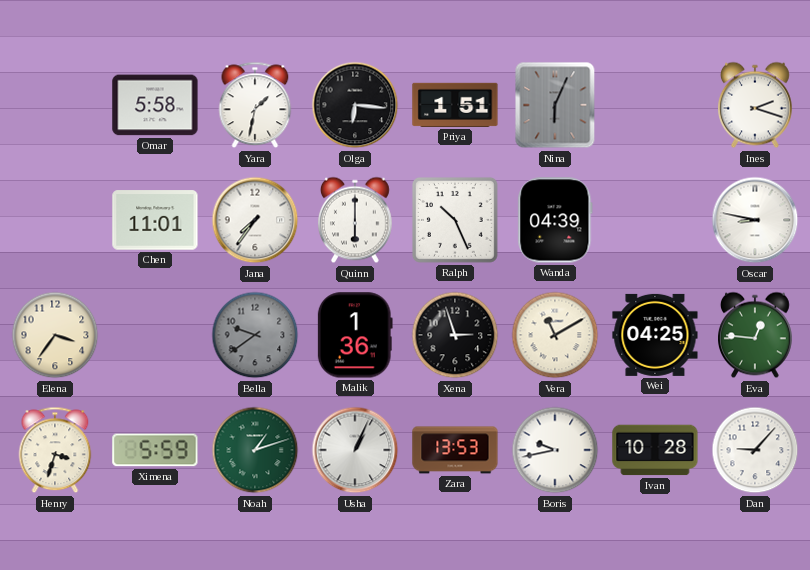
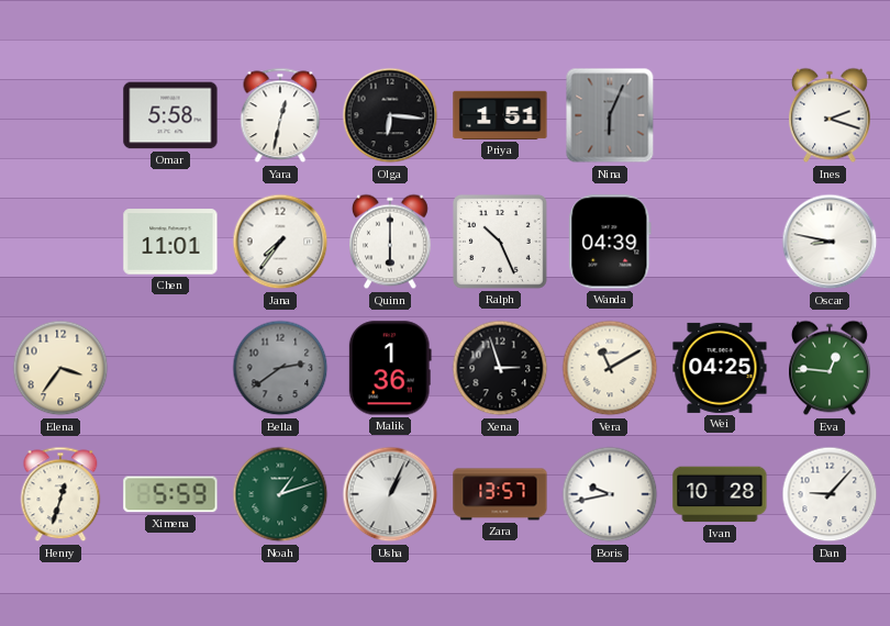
Yara: 1:32 -> 12:32
Bella: 9:39 -> 2:39
Henry: 3:33 -> 12:33
Zara: 13:53 -> 13:57
